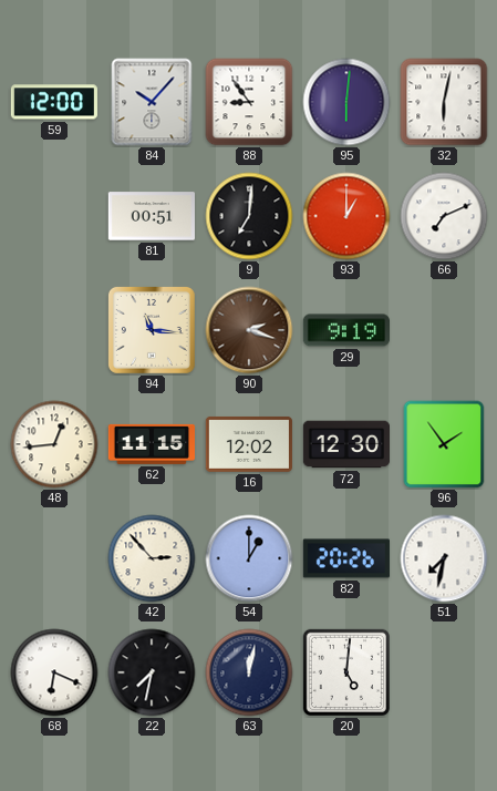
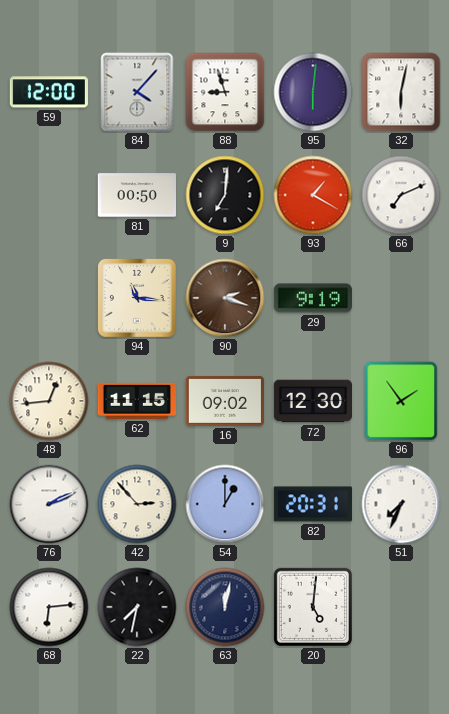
84: 10:07 -> 4:07
88: 8:54 -> 8:57
81: 00:51 -> 00:50
93: 1:00 -> 1:20
16: 12:02 -> 09:02
76: none -> 2:11
82: 20:26 -> 20:31
51: 7:32 -> 7:34
68: 6:19 -> 6:14
